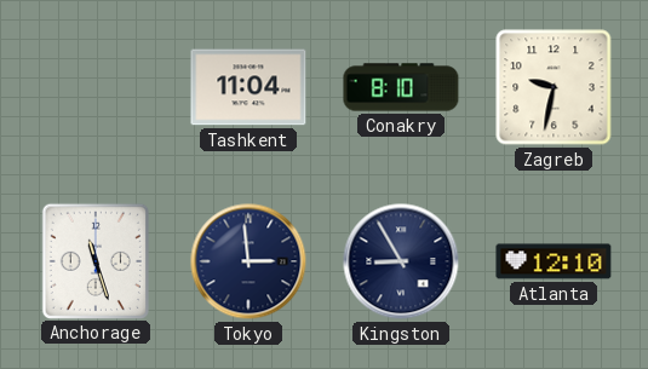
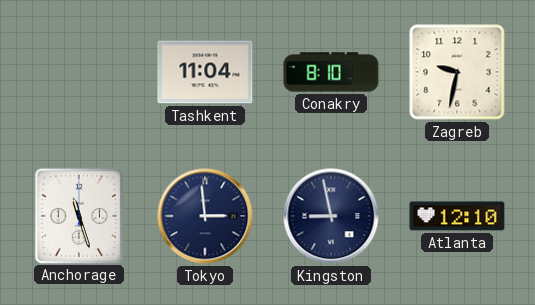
Kingston: 8:55 -> 8:58
